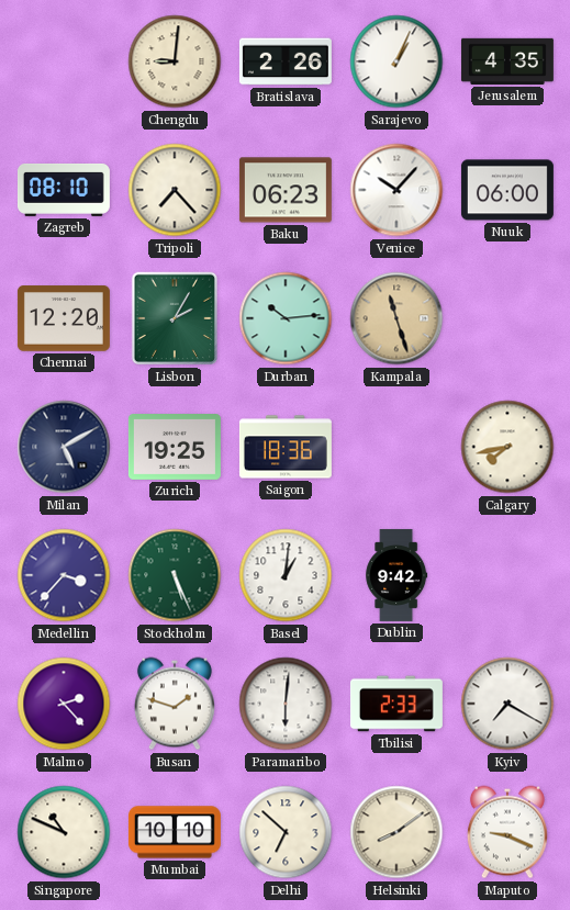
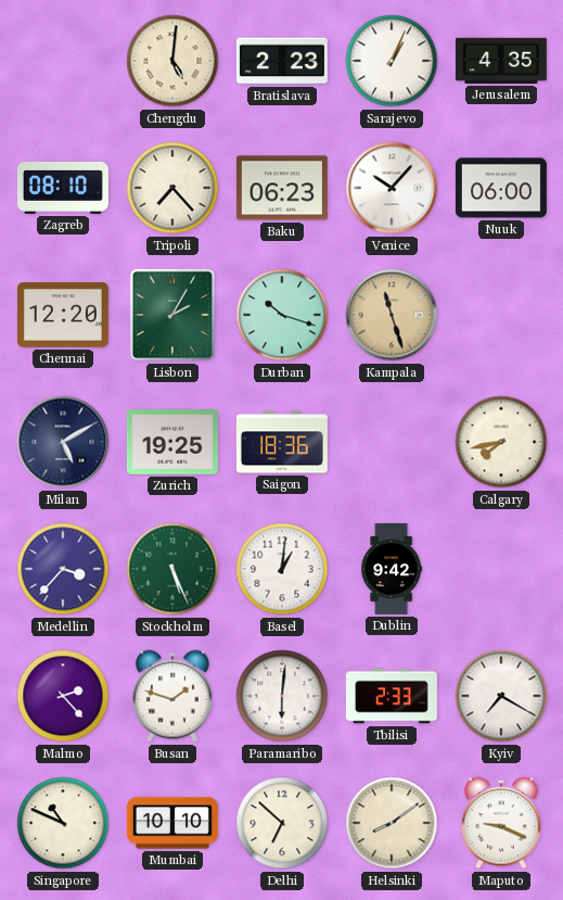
Chengdu: 9:01 -> 5:01
Bratislava: 2:26 -> 2:23
Durban: 10:14 -> 10:18
